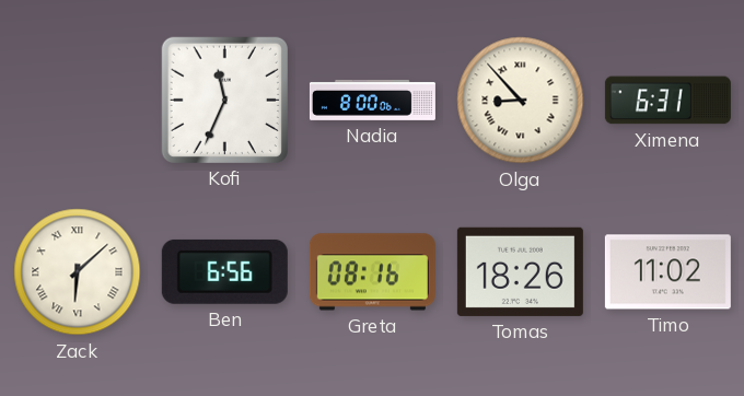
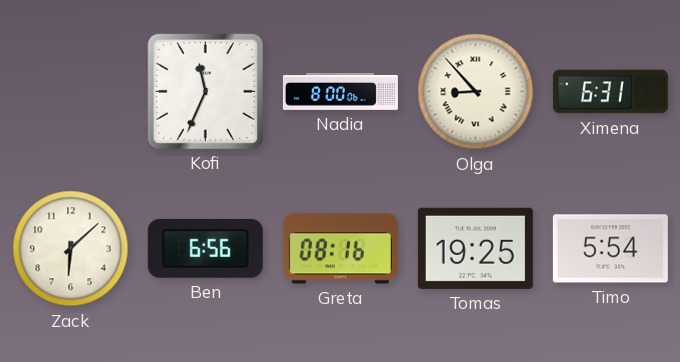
Zack numerals: Roman -> Arabic
Tomas: 18:26 -> 19:25
Timo: 11:02 -> 5:54
